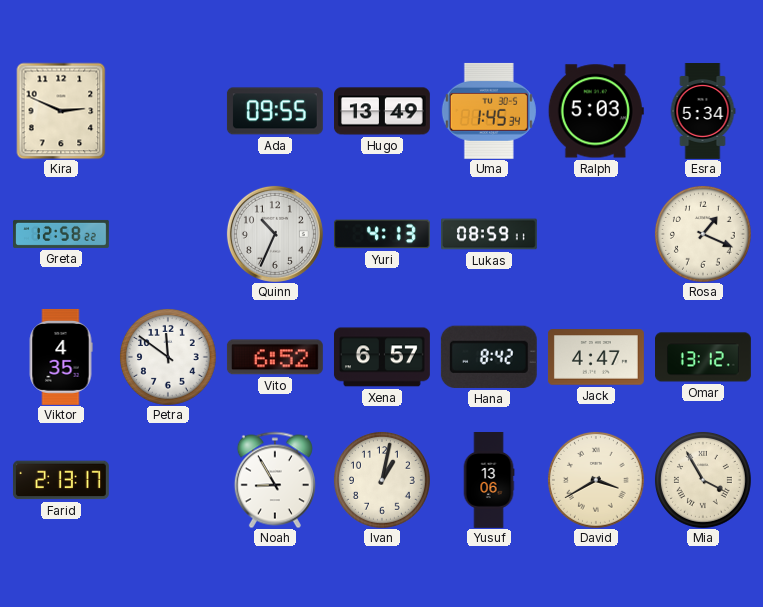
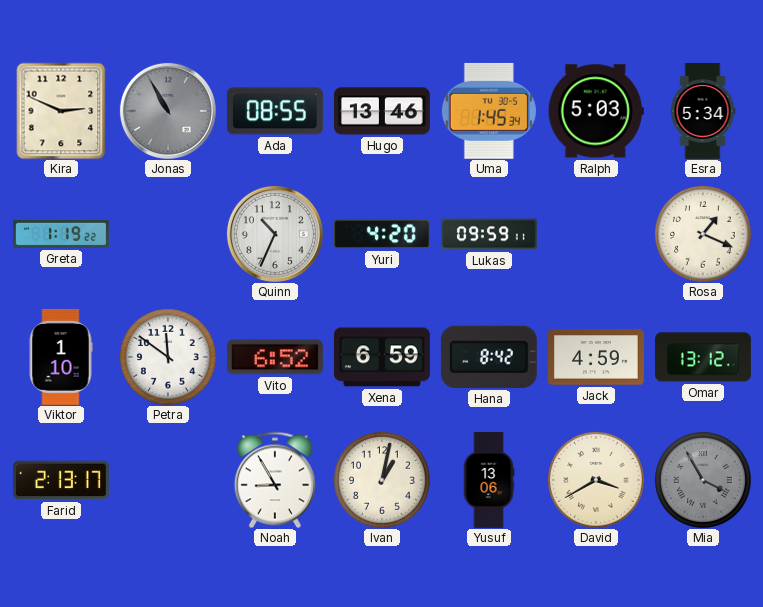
Jonas: none -> 10:55
Ada: 09:55 -> 08:55
Hugo: 13:49 -> 13:46
Greta: 12:58 -> 1:19
Yuri: 4:13 -> 4:20
Lukas: 08:59 -> 09:59
Viktor: 4:35 -> 1:10
Xena: 6:57 -> 6:59
Jack: 4:47 -> 4:59
Mia dial: cream -> grey
